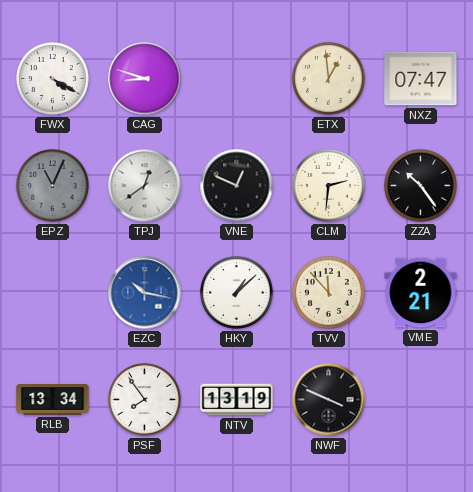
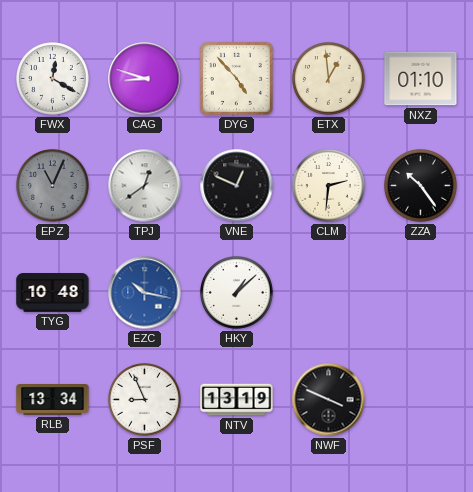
FWX: 4:20 -> 12:20
DYG: none -> 4:53
NXZ: 07:47 -> 01:10
TYG: none -> 10:48
TVV: 11:53 -> none
VME: 2:21 -> none
PSF: 7:54 -> 8:56
